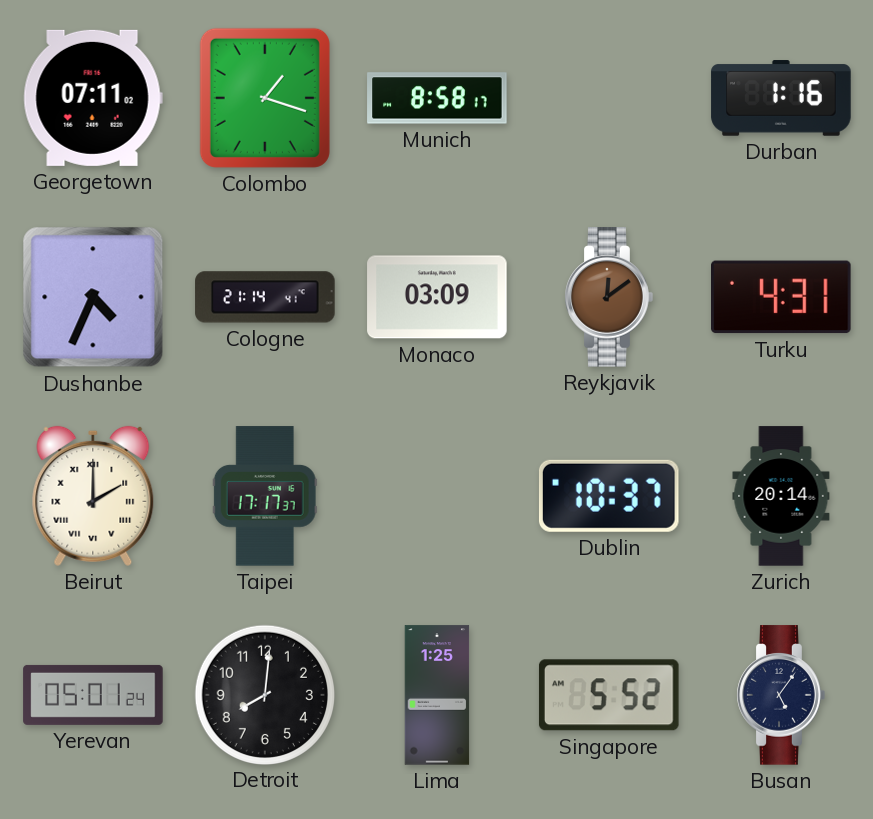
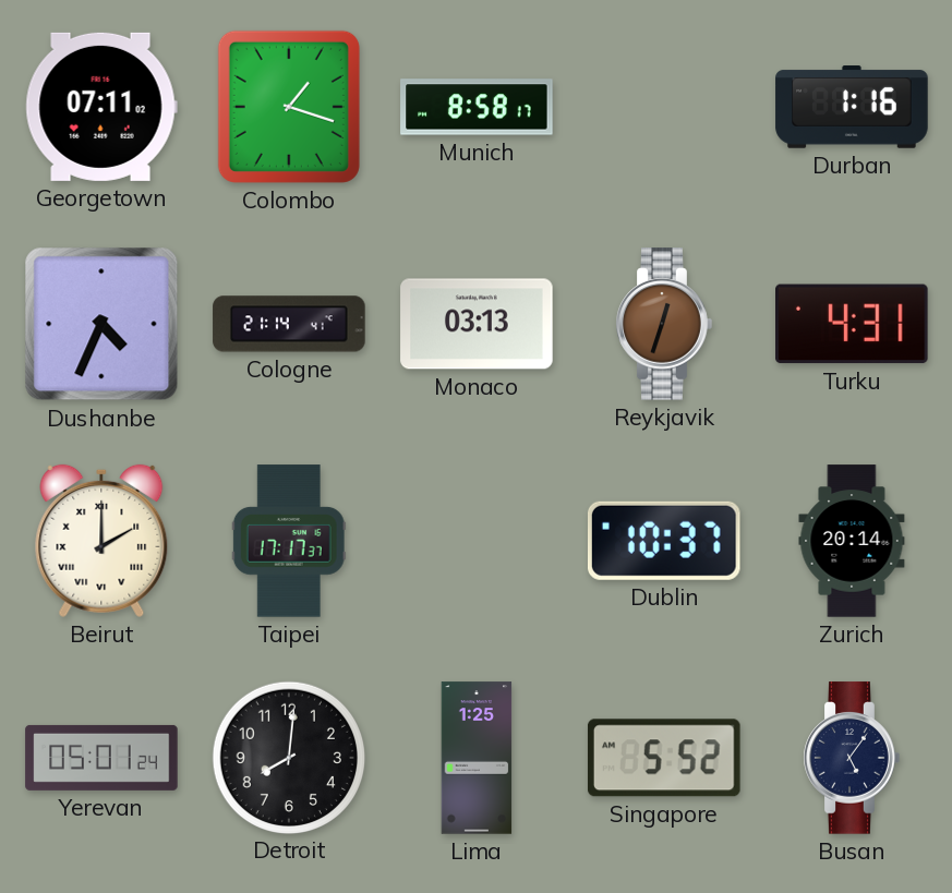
Monaco: 03:09 -> 03:13
Reykjavik: 12:09 -> 12:33
